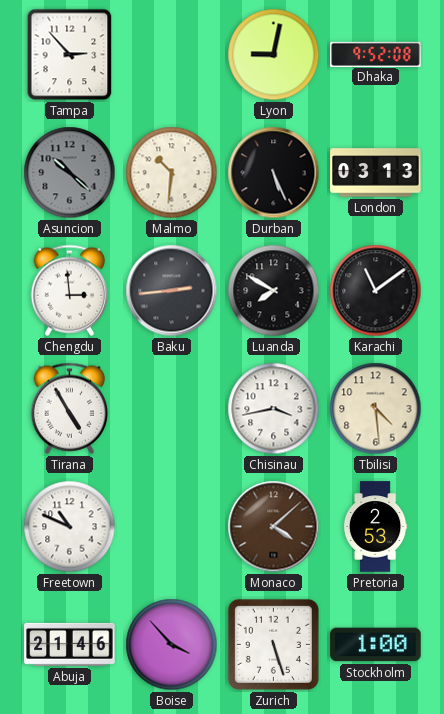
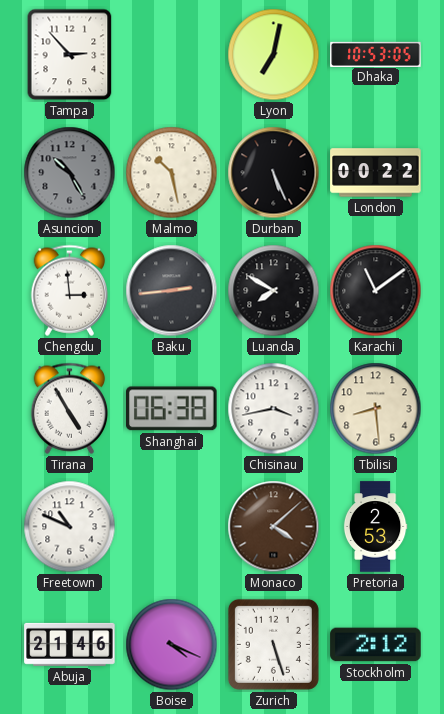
Lyon: 9:02 -> 7:02
Dhaka: 9:52 -> 10:53
Asuncion: 10:22 -> 10:25
Malmo: 10:31 -> 10:28
London: 03:13 -> 00:22
Shanghai: none -> 06:38
Tbilisi: 4:29 -> 8:29
Boise: 3:53 -> 4:19
Stockholm: 1:00 -> 2:12
